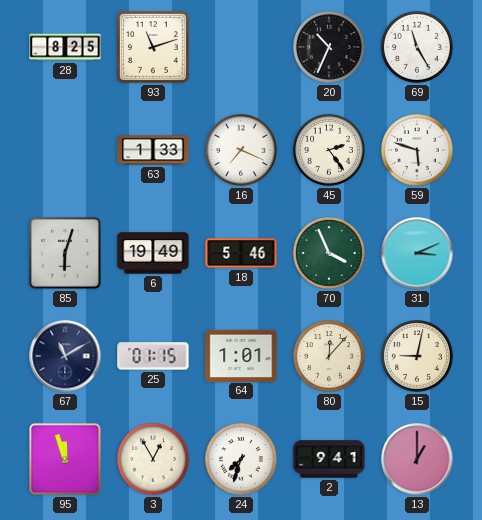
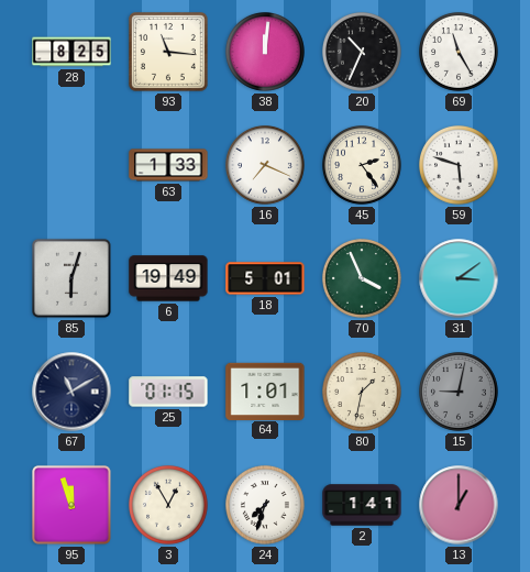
93: 11:12 -> 11:16
38: none -> 12:01
18: 5:46 -> 5:01
31: 3:11 -> 3:09
80: 12:07 -> 1:32
15 dial: cream -> grey
2: 9:41 -> 1:41
